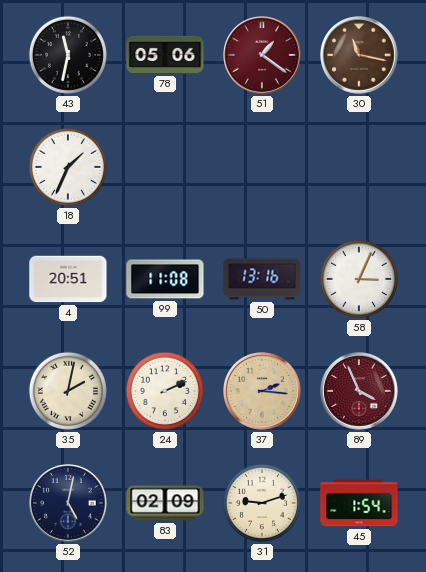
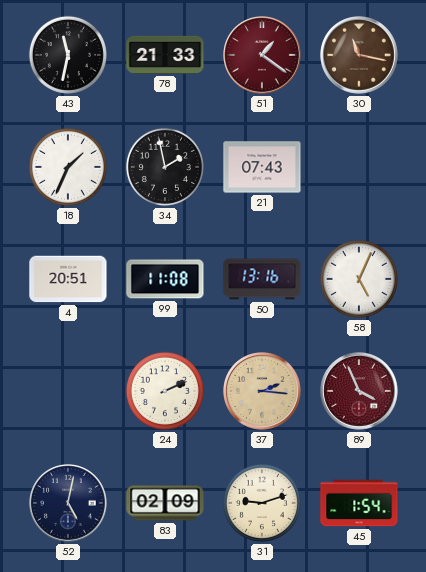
78: 05:06 -> 21:33
34: none -> 1:58
21: none -> 07:43
58: 3:04 -> 5:04
35: 2:02 -> none
